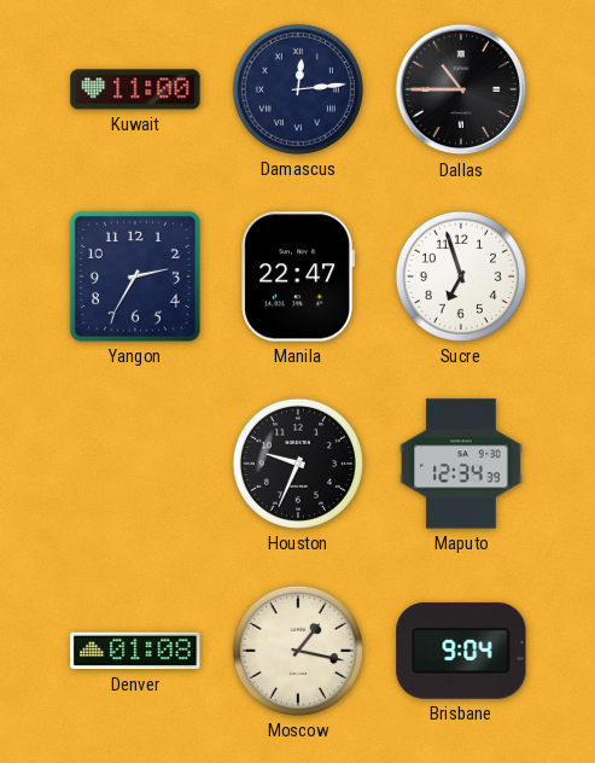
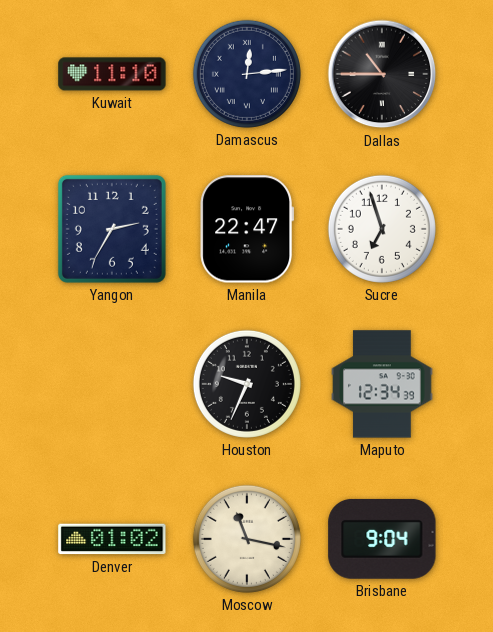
Kuwait: 11:00 -> 11:10
Denver: 01:08 -> 01:02
Moscow: 1:17 -> 11:17
